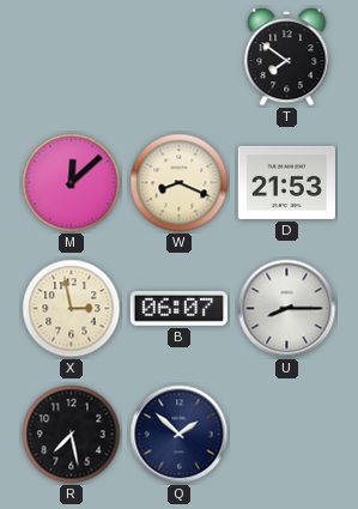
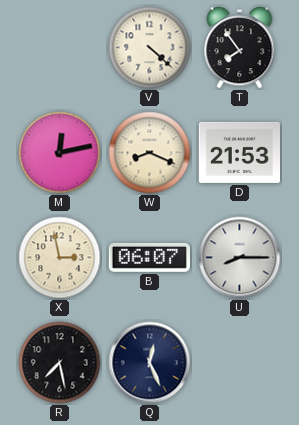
V: none -> 4:22
T: 7:51 -> 7:54
M: 12:08 -> 12:13
Q: 1:52 -> 12:26
